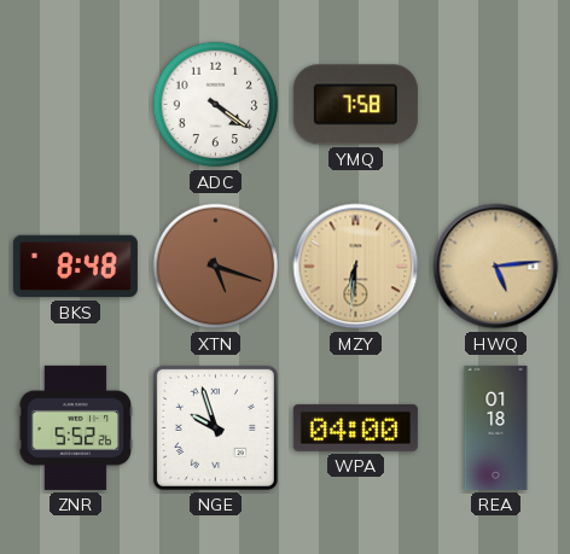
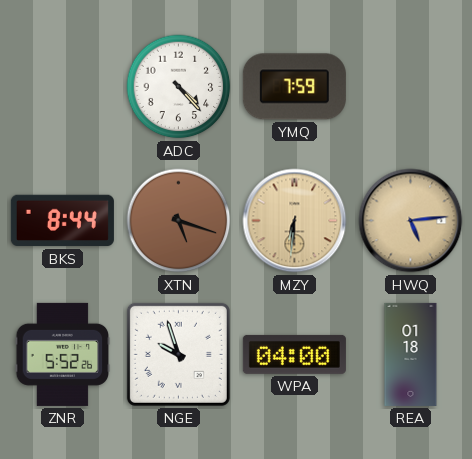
ADC: 4:21 -> 4:23
YMQ: 7:58 -> 7:59
BKS: 8:48 -> 8:44
